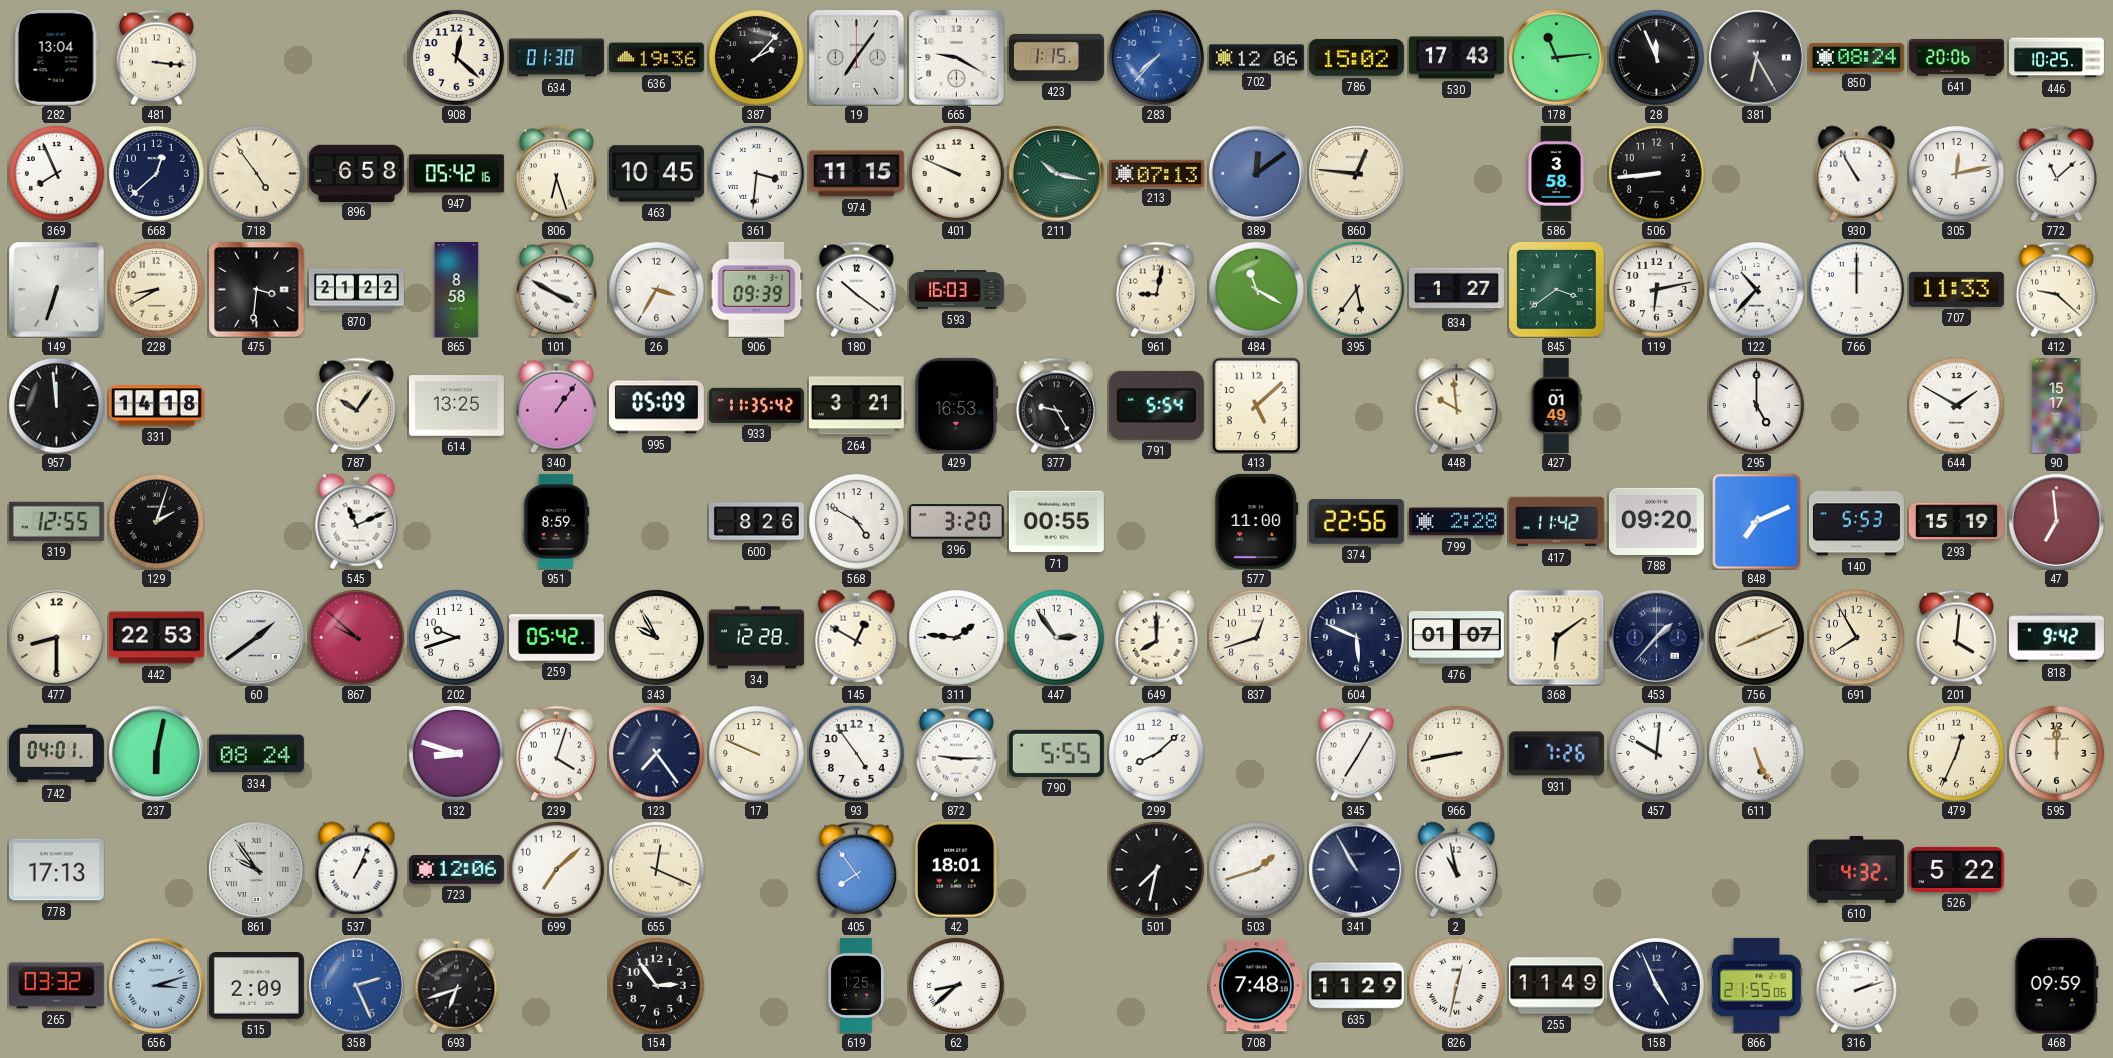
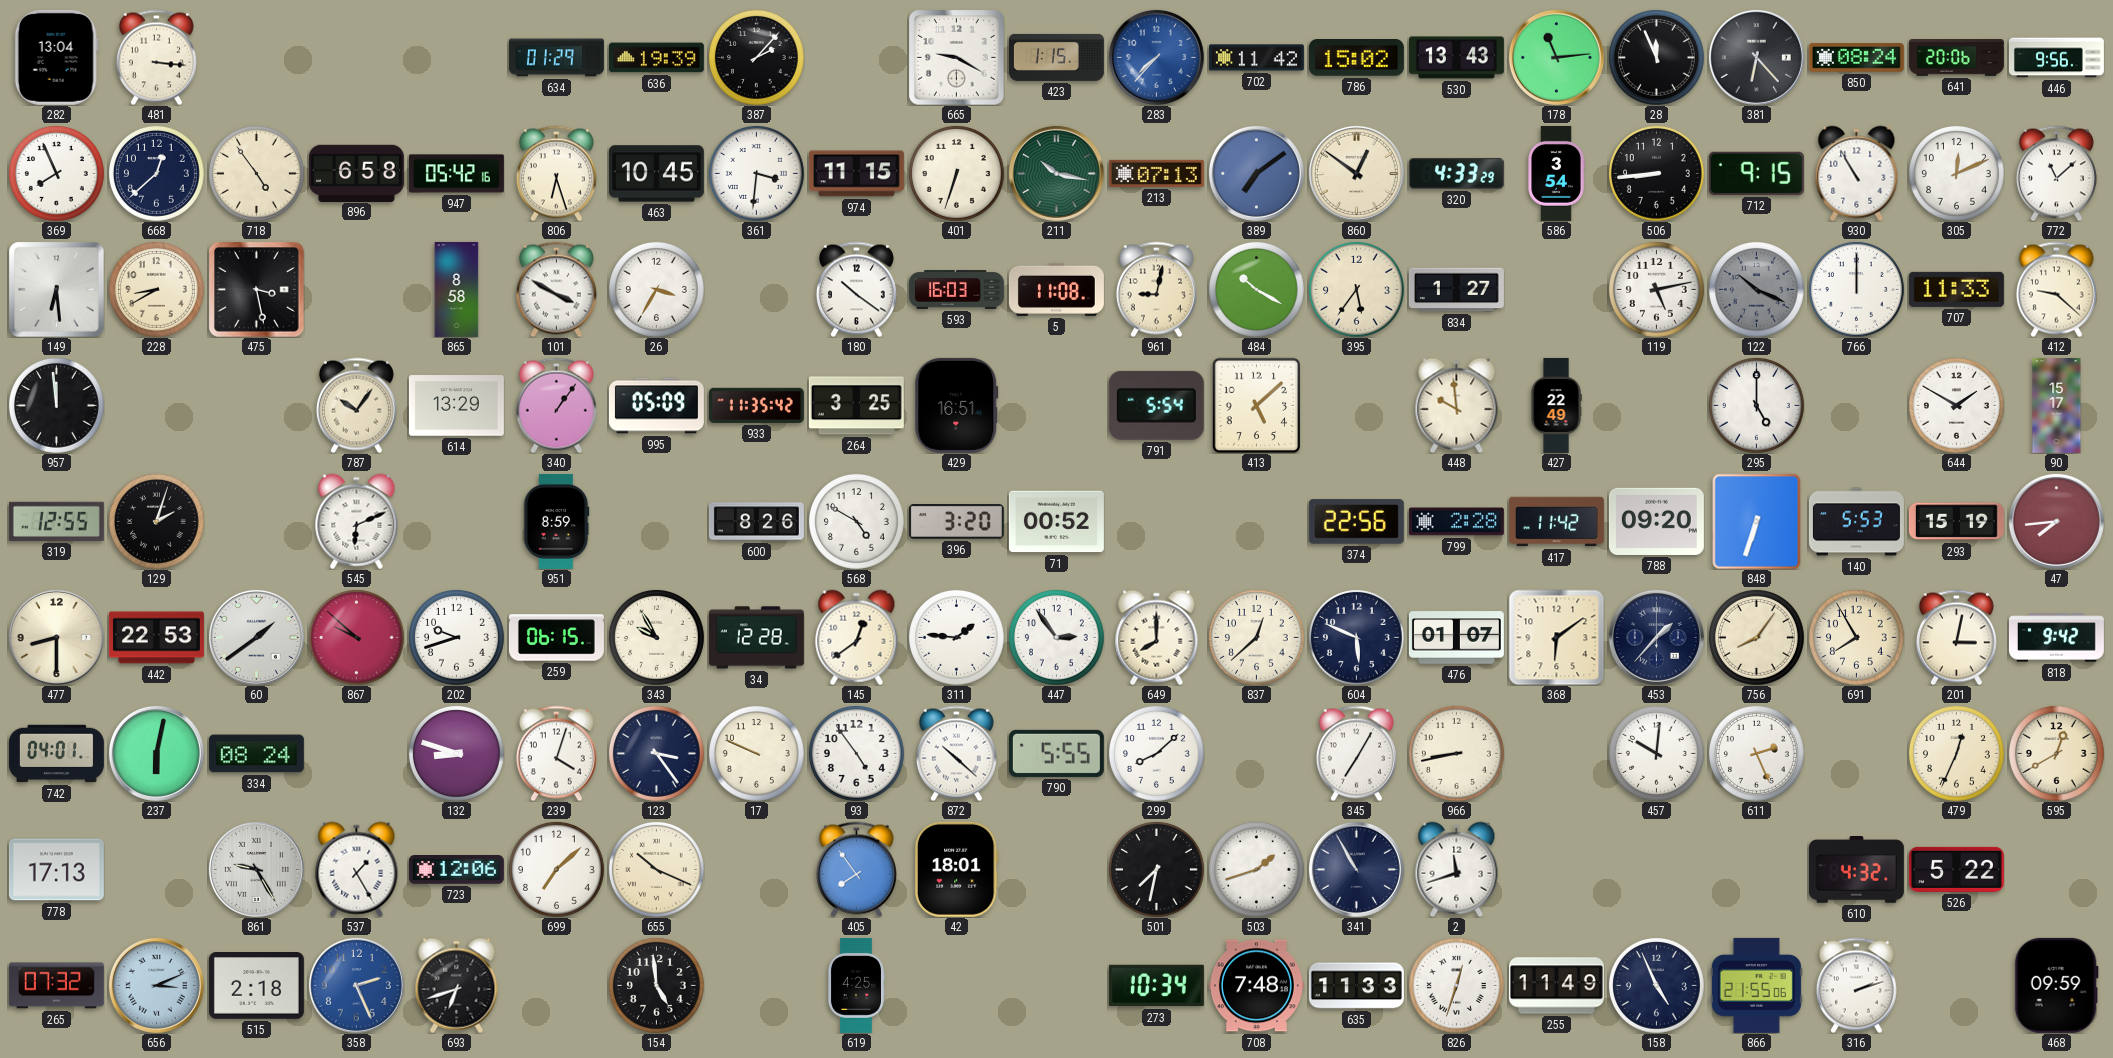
908: 12:22 -> none
634: 01:30 -> 01:29
636: 19:36 -> 19:39
19: 7:06 -> none
702: 12:06 -> 11:42
530: 17:43 -> 13:43
381: 6:25 -> 6:23
446: 10:25 -> 9:56
401: 9:49 -> 6:33
389: 12:09 -> 7:09
860: 12:46 -> 12:51
320: none -> 4:33
586: 3:58 -> 3:54
712: none -> 9:15
305: 12:13 -> 12:11
149: 6:33 -> 6:29
475: 3:31 -> 3:28
870: 21:22 -> none
906: 09:39 -> none
5: none -> 11:08
484: 11:20 -> 10:20
845: 3:39 -> none
119: 6:13 -> 5:13
122: 10:37 -> 10:19
122 dial: white -> grey
331: 14:18 -> none
614: 13:25 -> 13:29
264: 3:21 -> 3:25
429: 16:53 -> 16:51
377: 9:25 -> none
427: 01:49 -> 22:49
545: 11:11 -> 6:11
71: 00:55 -> 00:52
577: 11:00 -> none
848: 7:11 -> 6:33
47: 6:59 -> 7:44
259: 05:42 -> 06:15
145: 12:50 -> 12:39
837: 12:42 -> 12:38
756: 8:11 -> 8:06
201: 4:01 -> 3:02
123: 7:24 -> 3:24
872: 9:15 -> 10:22
931: 7:26 -> none
611: 5:26 -> 2:26
595: 12:00 -> 12:40
861: 9:54 -> 9:25
537: 1:04 -> 1:25
655: 12:19 -> 10:19
2: 10:58 -> 11:42
265: 03:32 -> 07:32
656: 3:12 -> 3:11
515: 2:09 -> 2:18
154: 2:54 -> 4:59
619: 1:25 -> 4:25
62: 8:38 -> none
273: none -> 10:34
635: 11:29 -> 11:33
826: 12:32 -> 12:33
